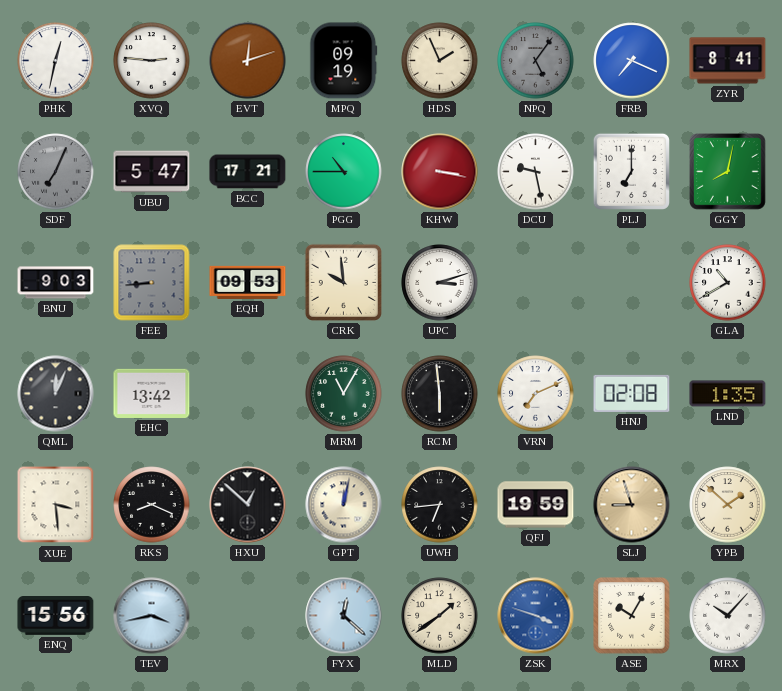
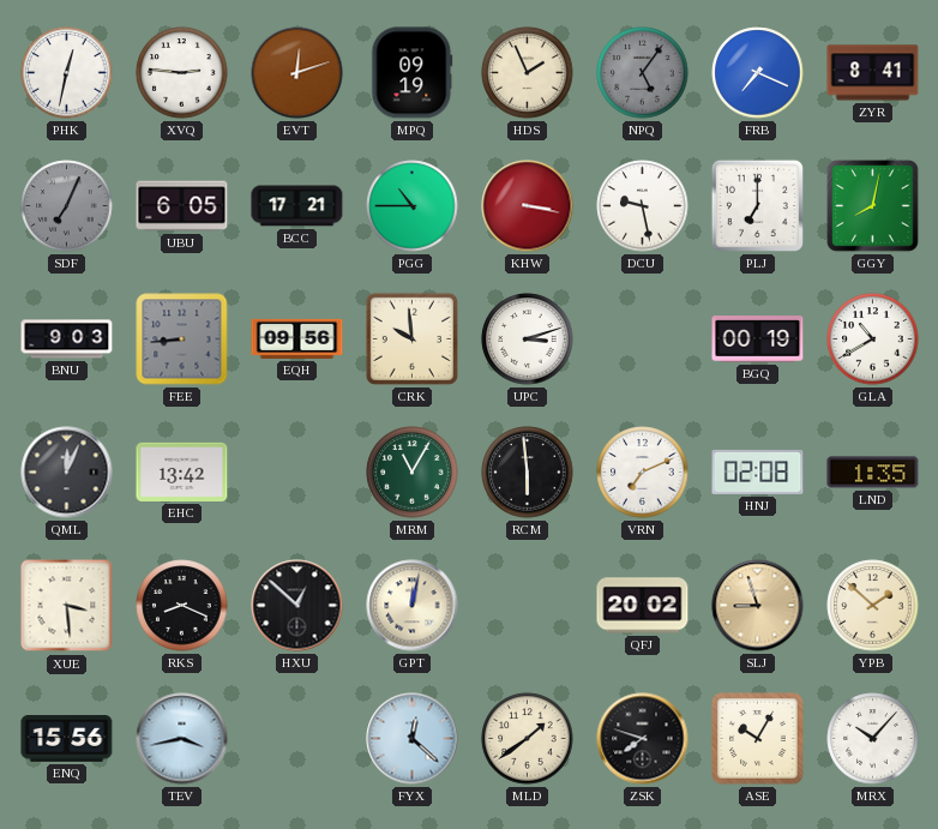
UBU: 5:47 -> 6:05
EQH: 09:53 -> 09:56
BGQ: none -> 00:19
UWH: 6:44 -> none
QFJ: 19:59 -> 20:02
ZSK: 3:48 -> 7:48
ZSK dial: blue -> black
